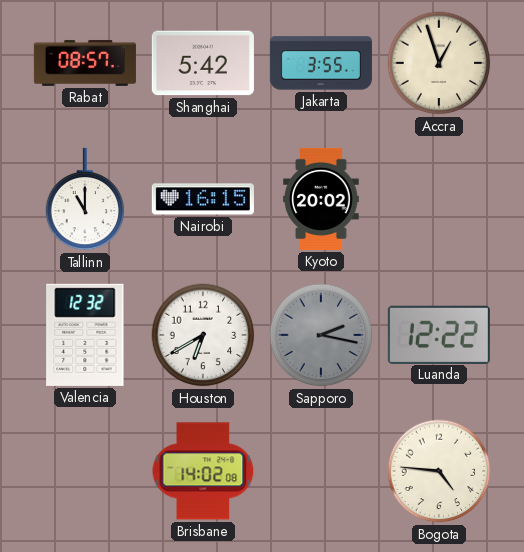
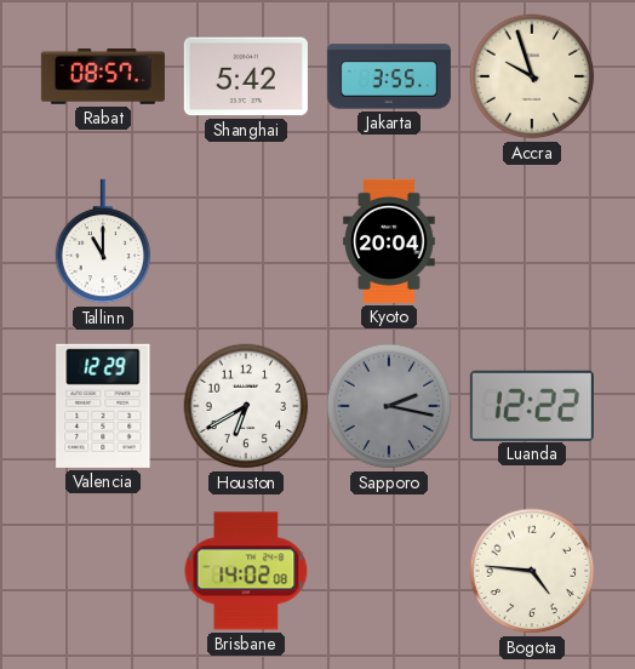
Accra: 12:57 -> 9:57
Nairobi: 16:15 -> none
Kyoto: 20:02 -> 20:04
Valencia: 12:32 -> 12:29
